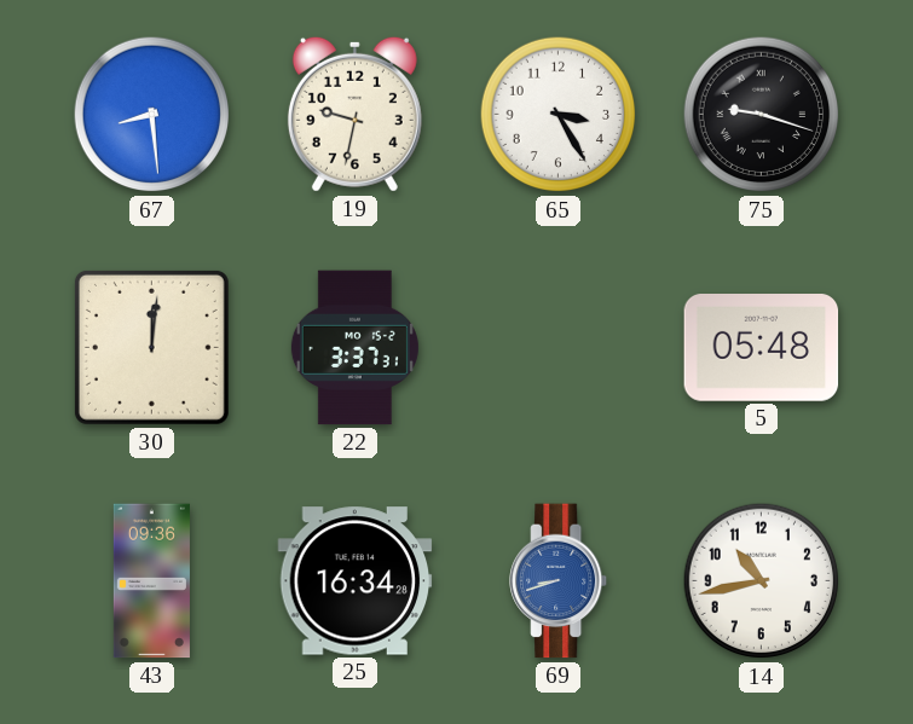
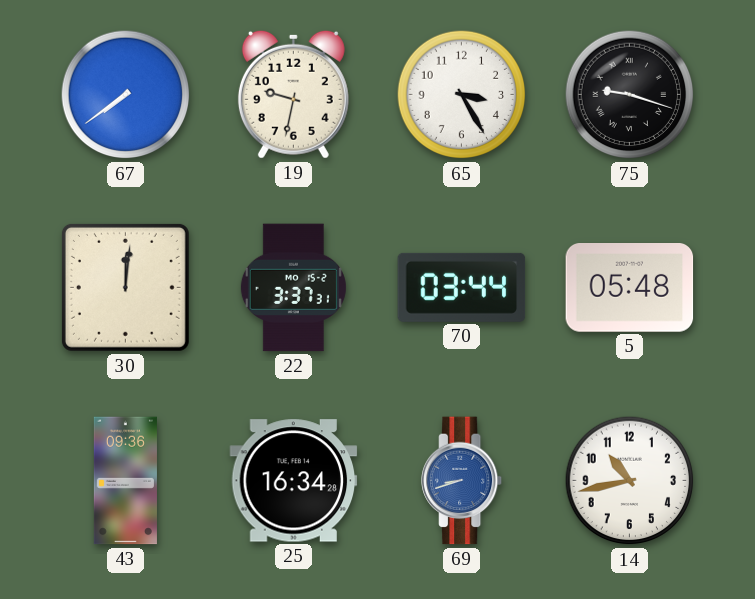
67: 8:29 -> 7:39
70: none -> 03:44
